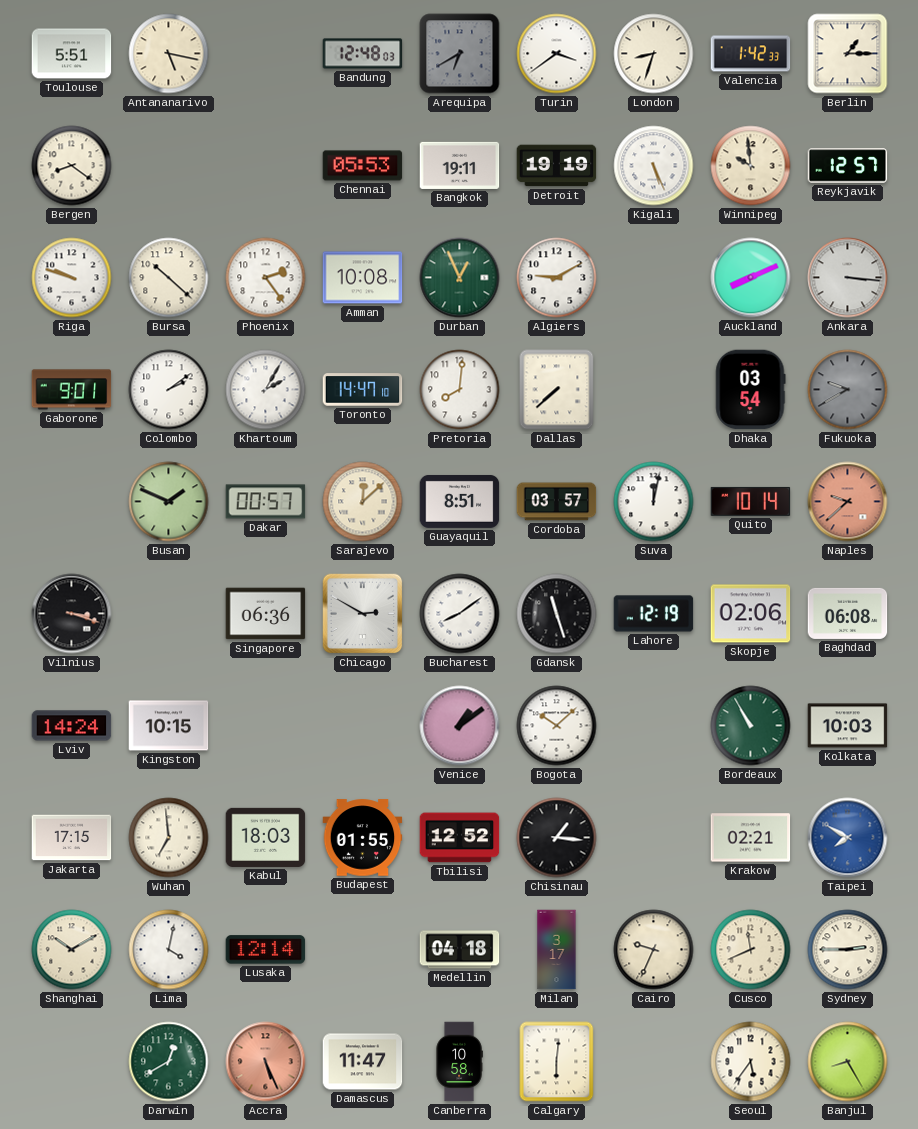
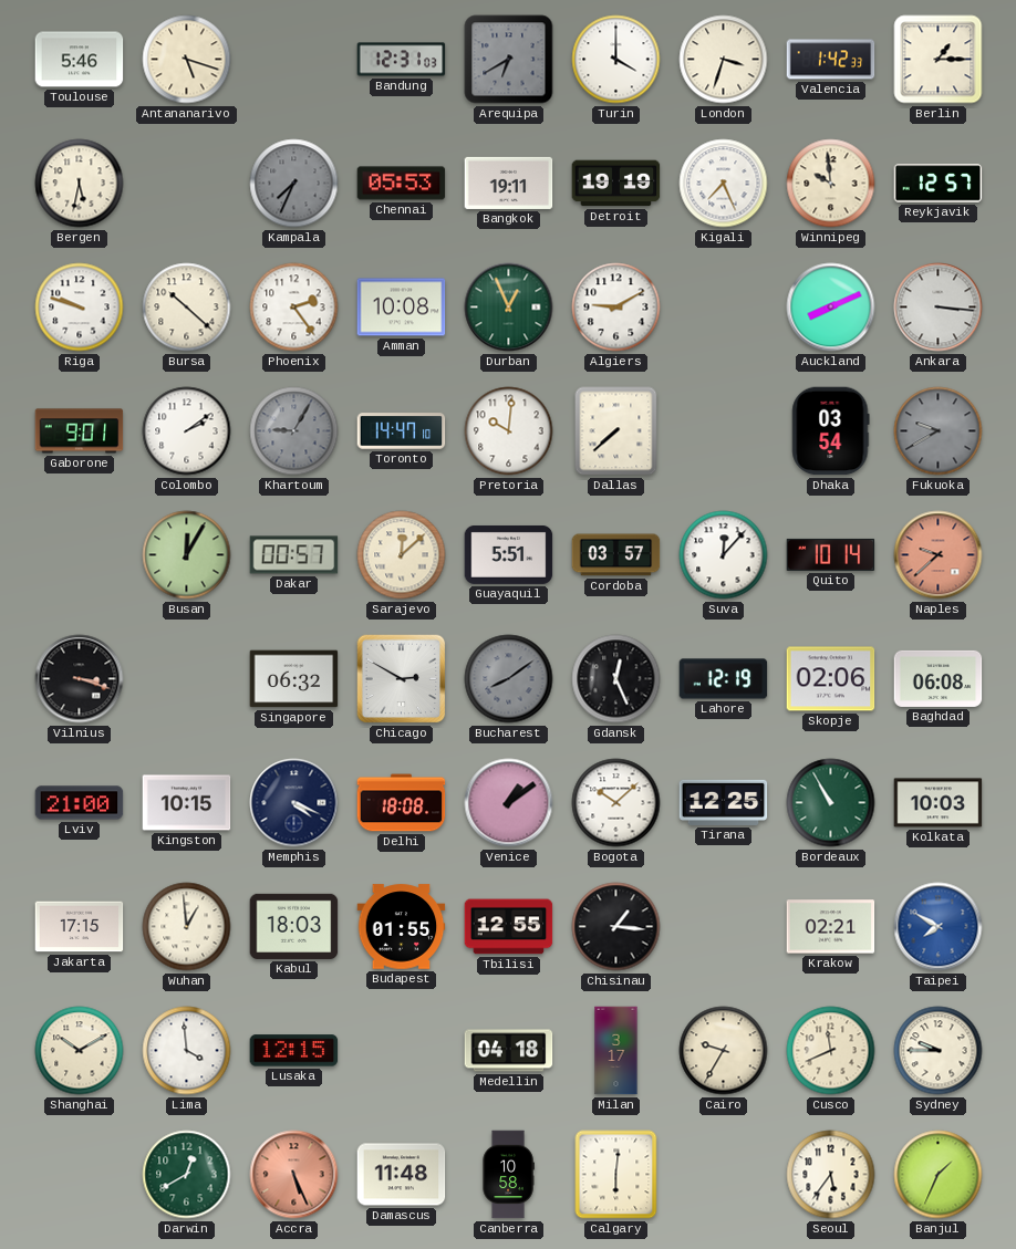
Toulouse: 5:51 -> 5:46
Antananarivo: 5:17 -> 5:18
Bandung: 12:48 -> 12:31
Turin: 3:39 -> 4:00
London: 8:33 -> 3:33
Bergen: 8:21 -> 5:32
Kampala: none -> 7:34
Kigali: 5:26 -> 7:26
Khartoum: 2:05 -> 9:05
Khartoum dial: white -> grey
Pretoria: 8:01 -> 10:01
Busan: 1:49 -> 12:05
Guayaquil: 8:51 -> 5:51
Suva: 12:02 -> 12:07
Singapore: 06:36 -> 06:32
Bucharest dial: white -> grey
Gdansk: 11:27 -> 12:26
Lviv: 14:24 -> 21:00
Memphis: none -> 4:19
Delhi: none -> 18:08
Tirana: none -> 12:25
Wuhan: 6:59 -> 12:59
Tbilisi: 12:52 -> 12:55
Lima: 4:02 -> 3:59
Lusaka: 12:14 -> 12:15
Cairo: 9:34 -> 9:35
Sydney: 2:45 -> 9:45
Damascus: 11:47 -> 11:48
Banjul: 8:25 -> 1:34
